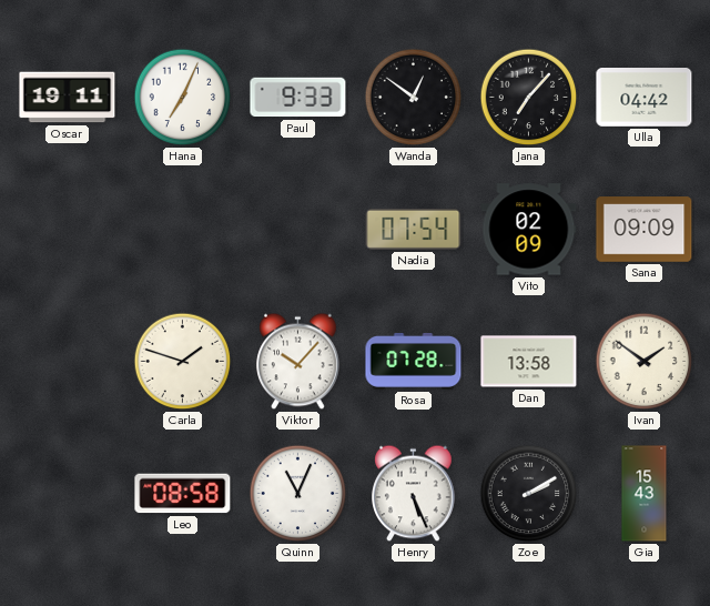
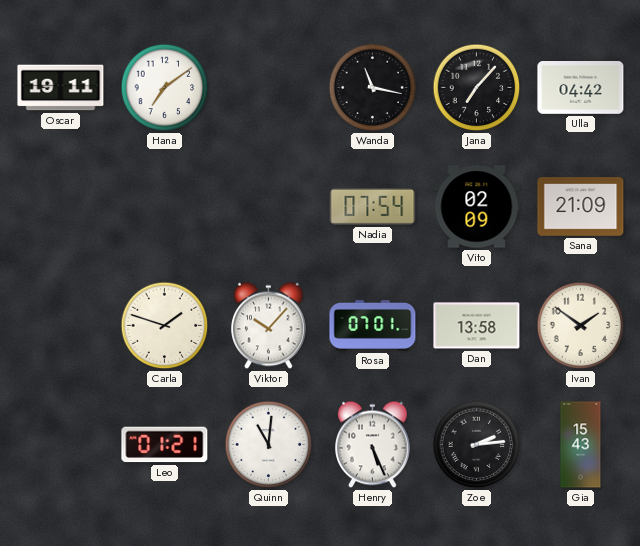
Hana: 7:04 -> 7:09
Paul: 9:33 -> none
Wanda: 12:51 -> 11:17
Sana: 09:09 -> 21:09
Rosa: 07:28 -> 07:01
Leo: 08:58 -> 01:21
Quinn: 11:04 -> 11:01
Zoe: 2:10 -> 2:14
